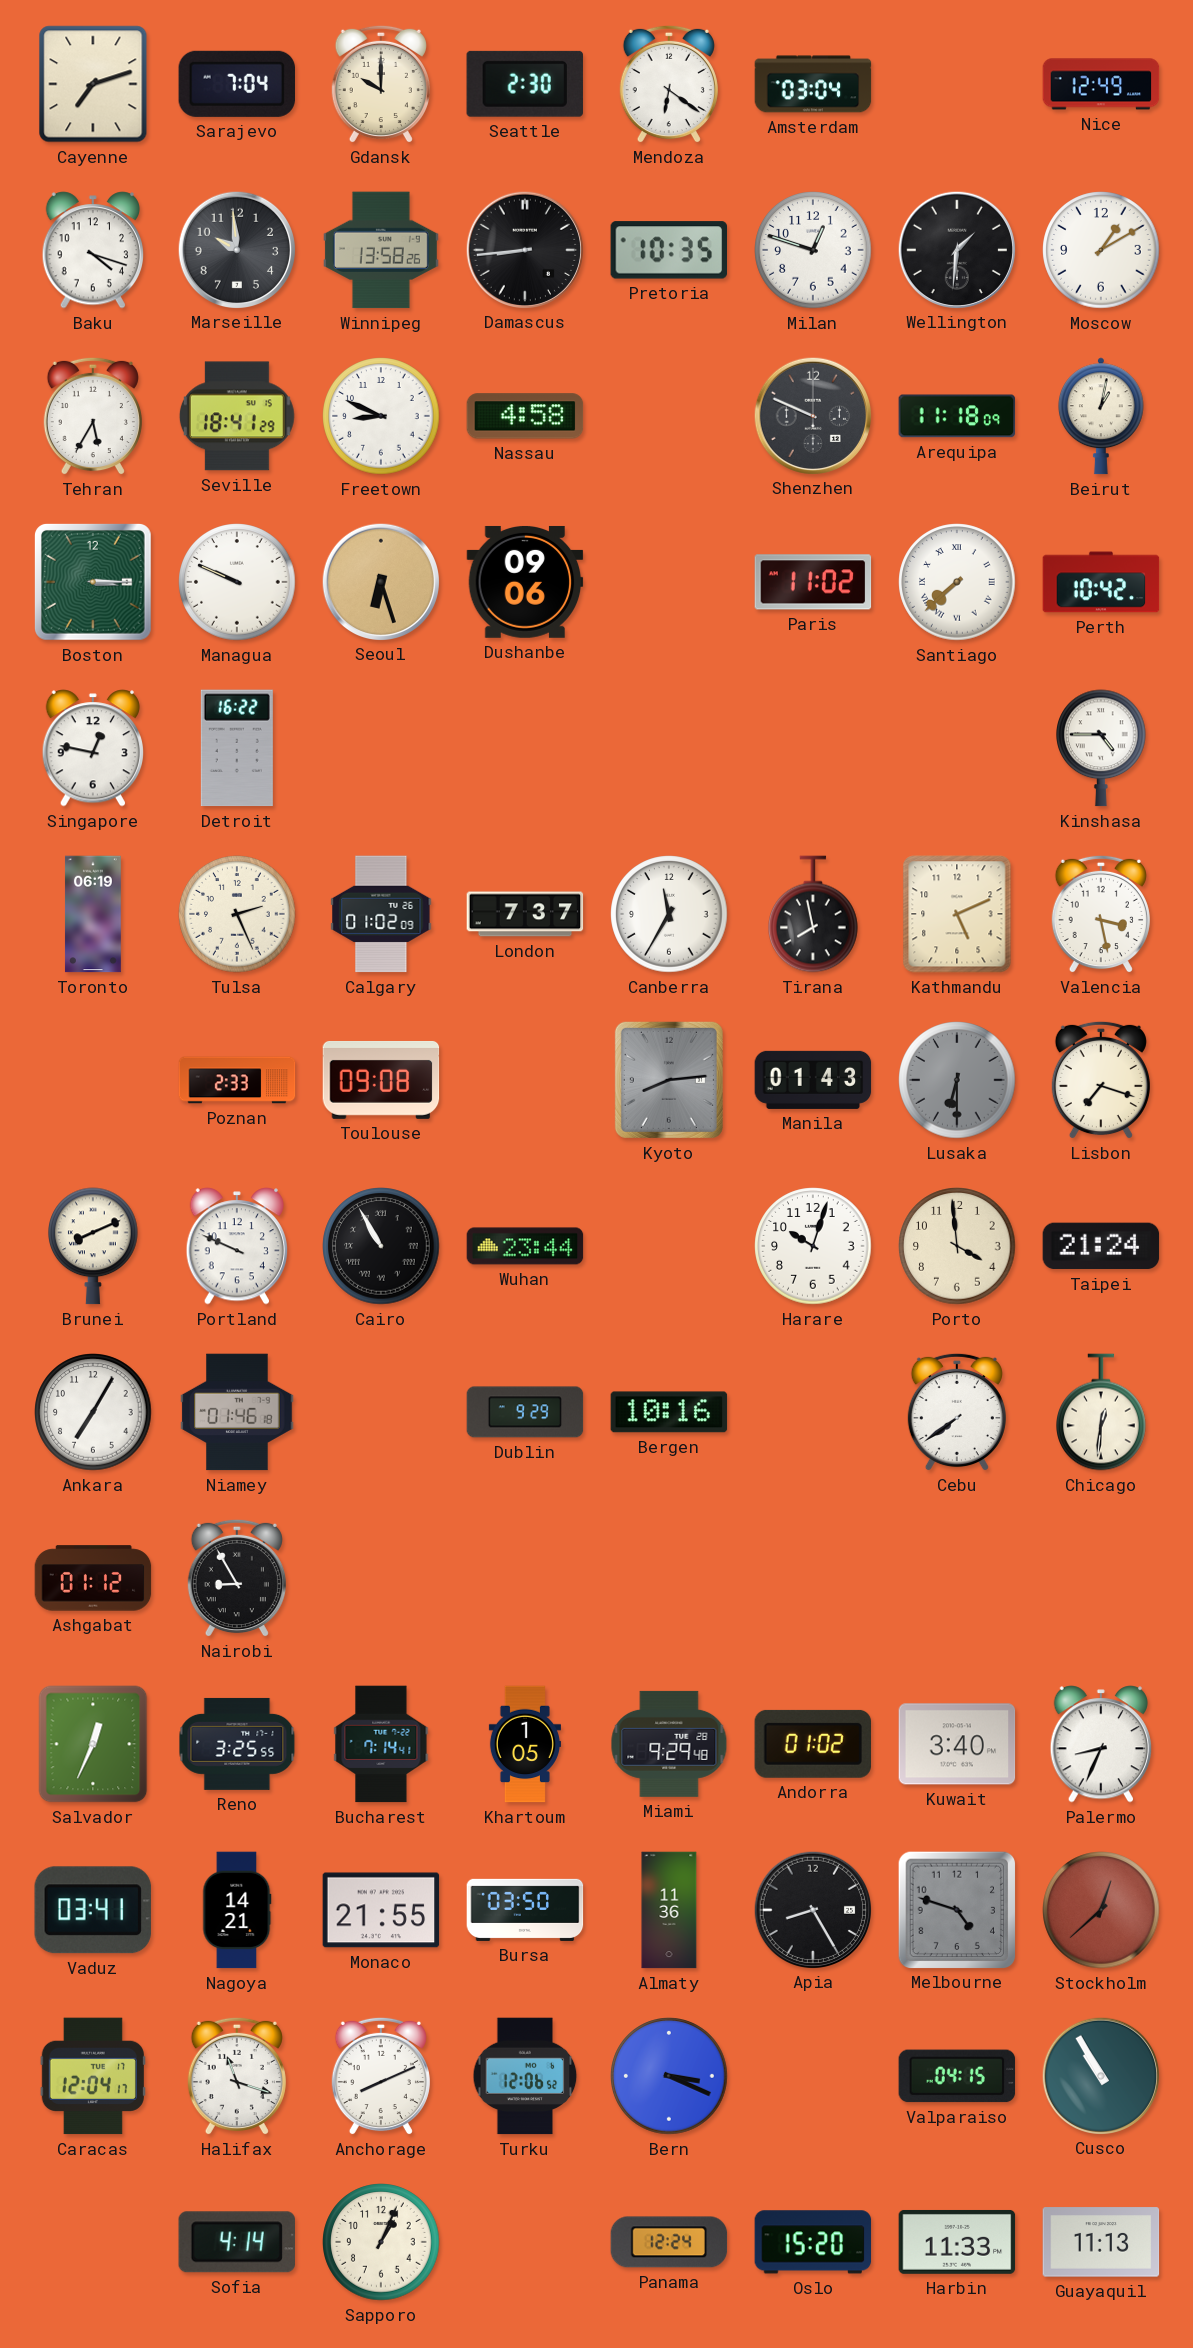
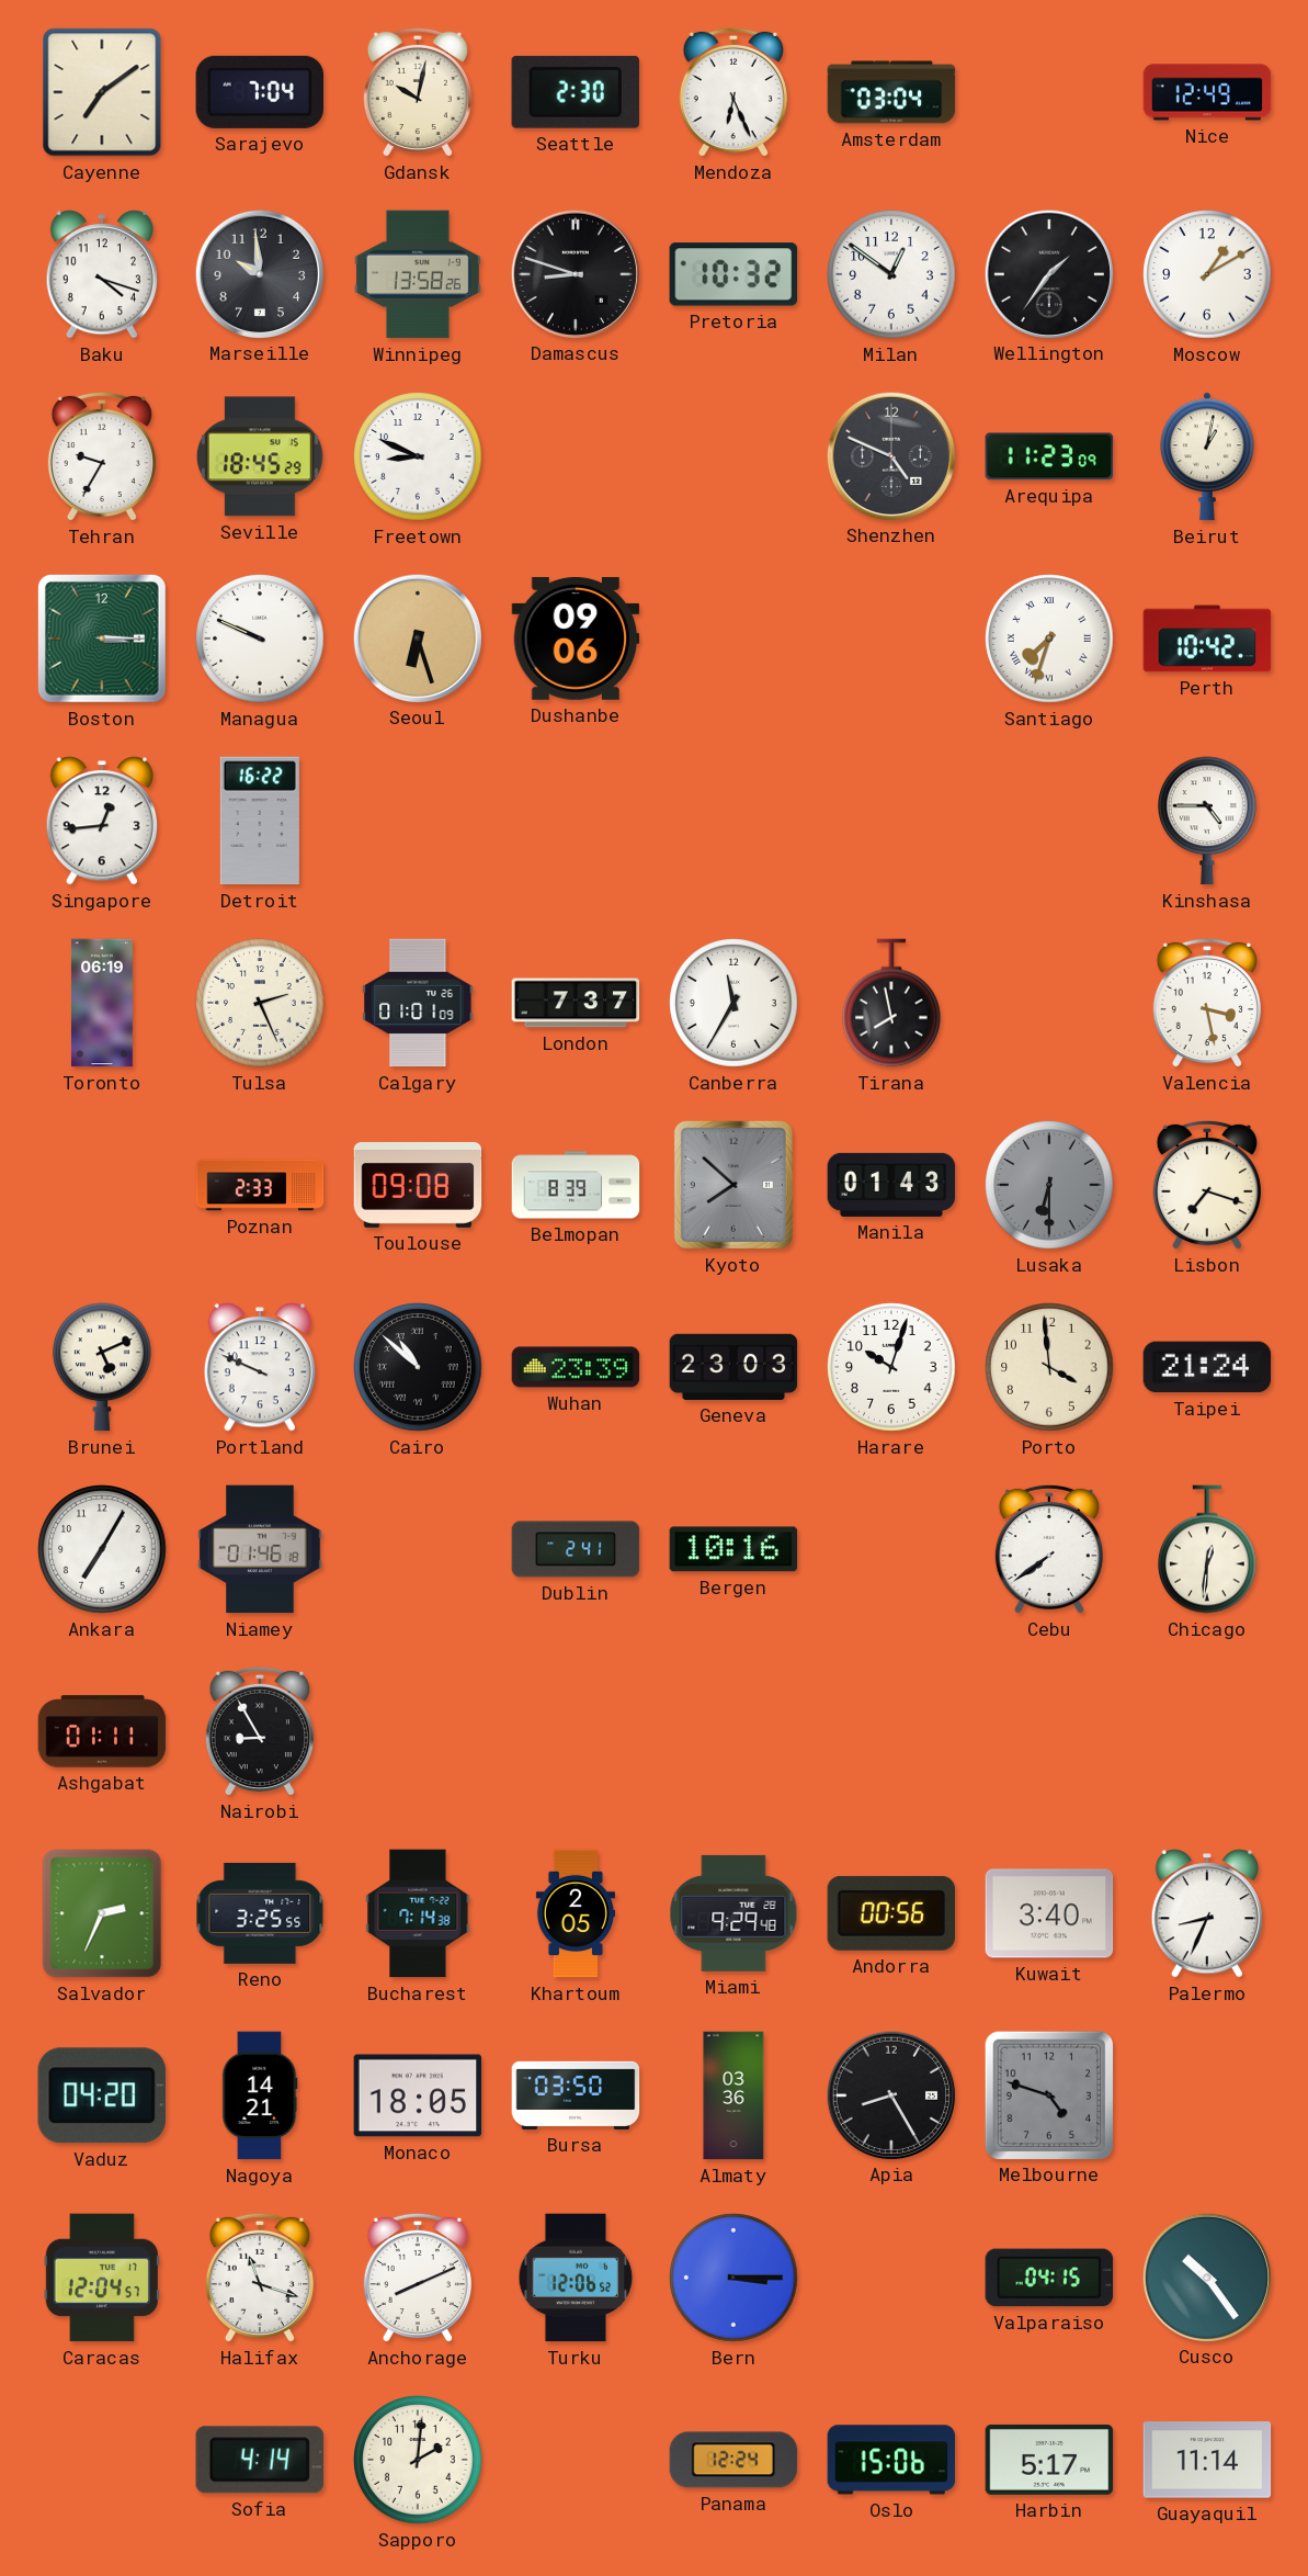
Cayenne: 7:12 -> 7:09
Gdansk: 10:00 -> 10:02
Mendoza: 6:21 -> 6:26
Damascus: 8:44 -> 8:48
Pretoria: 10:35 -> 10:32
Milan: 12:48 -> 12:51
Wellington: 1:31 -> 1:36
Tehran: 5:35 -> 9:35
Seville: 18:41 -> 18:45
Nassau: 4:58 -> none
Shenzhen: 9:49 -> 4:49
Arequipa: 11:18 -> 11:23
Paris: 11:02 -> none
Santiago: 7:38 -> 7:33
Singapore: 12:47 -> 12:44
Calgary: 01:02 -> 01:01
Kathmandu: 5:11 -> none
Belmopan: none -> 8:39
Kyoto: 8:14 -> 7:52
Brunei: 8:11 -> 5:11
Cairo: 10:55 -> 10:52
Wuhan: 23:44 -> 23:39
Geneva: none -> 23:03
Dublin: 9:29 -> 2:41
Ashgabat: 01:12 -> 01:11
Salvador: 12:34 -> 2:34
Bucharest: 7:14:41 -> 7:14:38
Khartoum: 1:05 -> 2:05
Andorra: 01:02 -> 00:56
Vaduz: 03:41 -> 04:20
Monaco: 21:55 -> 18:05
Almaty: 11:36 -> 03:36
Stockholm: 12:38 -> none
Caracas: 12:04:17 -> 12:04:57
Bern: 3:19 -> 3:15
Cusco: 10:55 -> 10:24
Sapporo: 1:04 -> 2:01
Oslo: 15:20 -> 15:06
Harbin: 11:33 -> 5:17
Guayaquil: 11:13 -> 11:14
